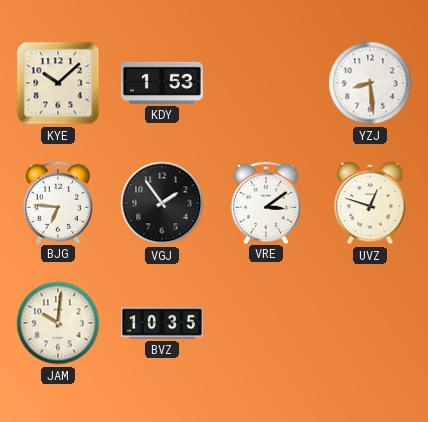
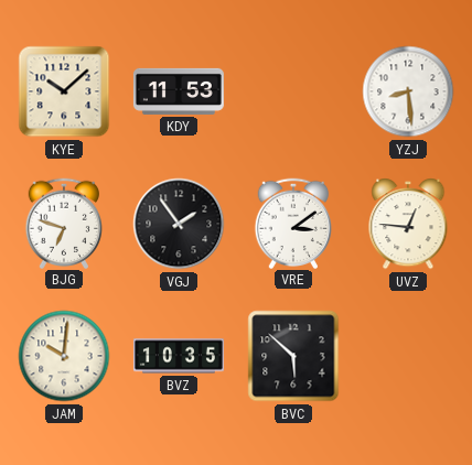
KDY: 1:53 -> 11:53
BJG: 6:46 -> 6:48
UVZ: 12:48 -> 12:46
BVC: none -> 5:52
